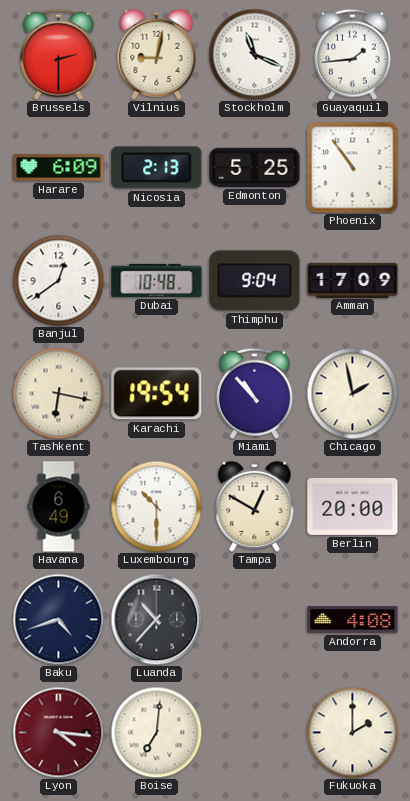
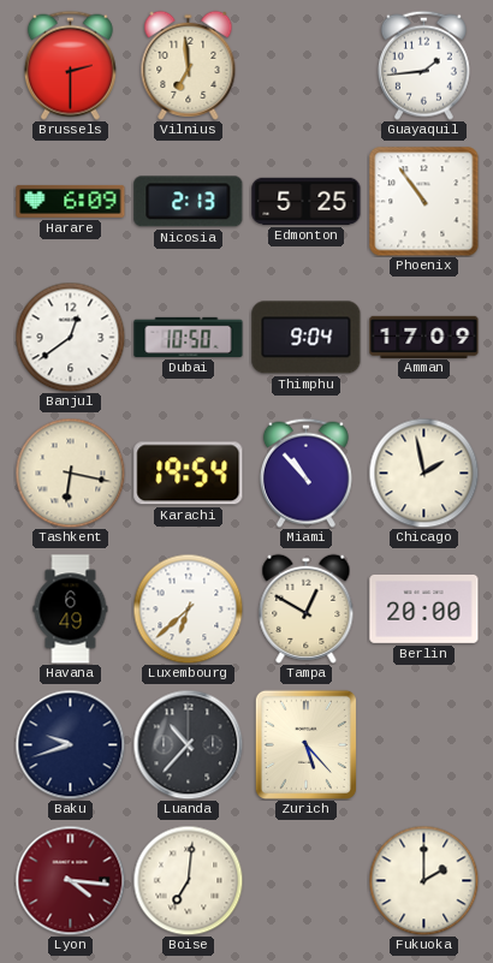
Vilnius: 9:02 -> 6:59
Stockholm: 11:19 -> none
Dubai: 10:48 -> 10:50
Luxembourg: 10:30 -> 6:38
Baku: 4:42 -> 9:42
Zurich: none -> 5:23
Andorra: 4:08 -> none
